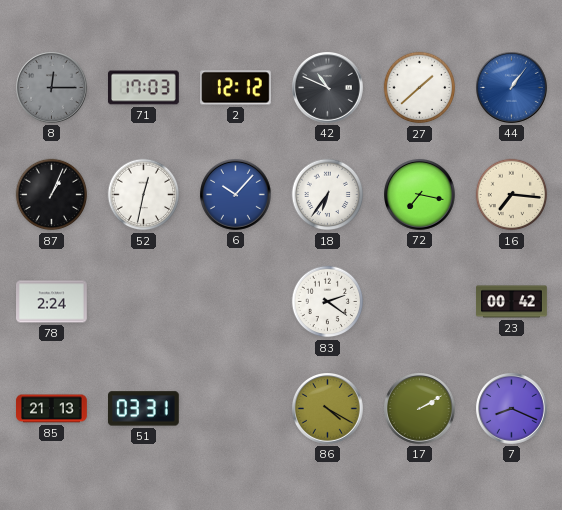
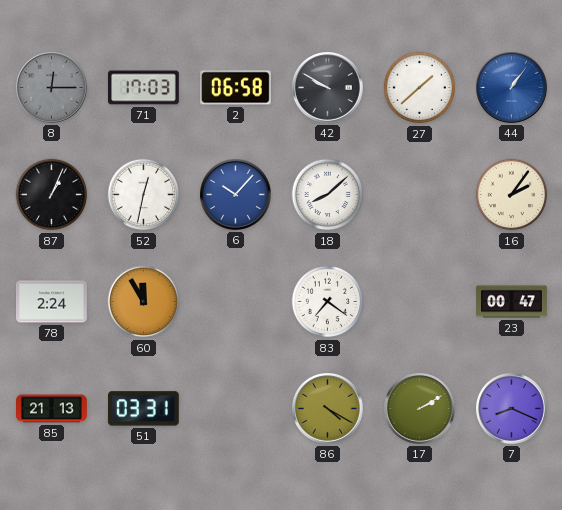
2: 12:12 -> 06:58
42: 10:49 -> 9:50
18: 6:36 -> 8:08
72: 7:17 -> none
16: 7:16 -> 2:06
60: none -> 11:55
83: 2:21 -> 7:21
23: 00:42 -> 00:47
